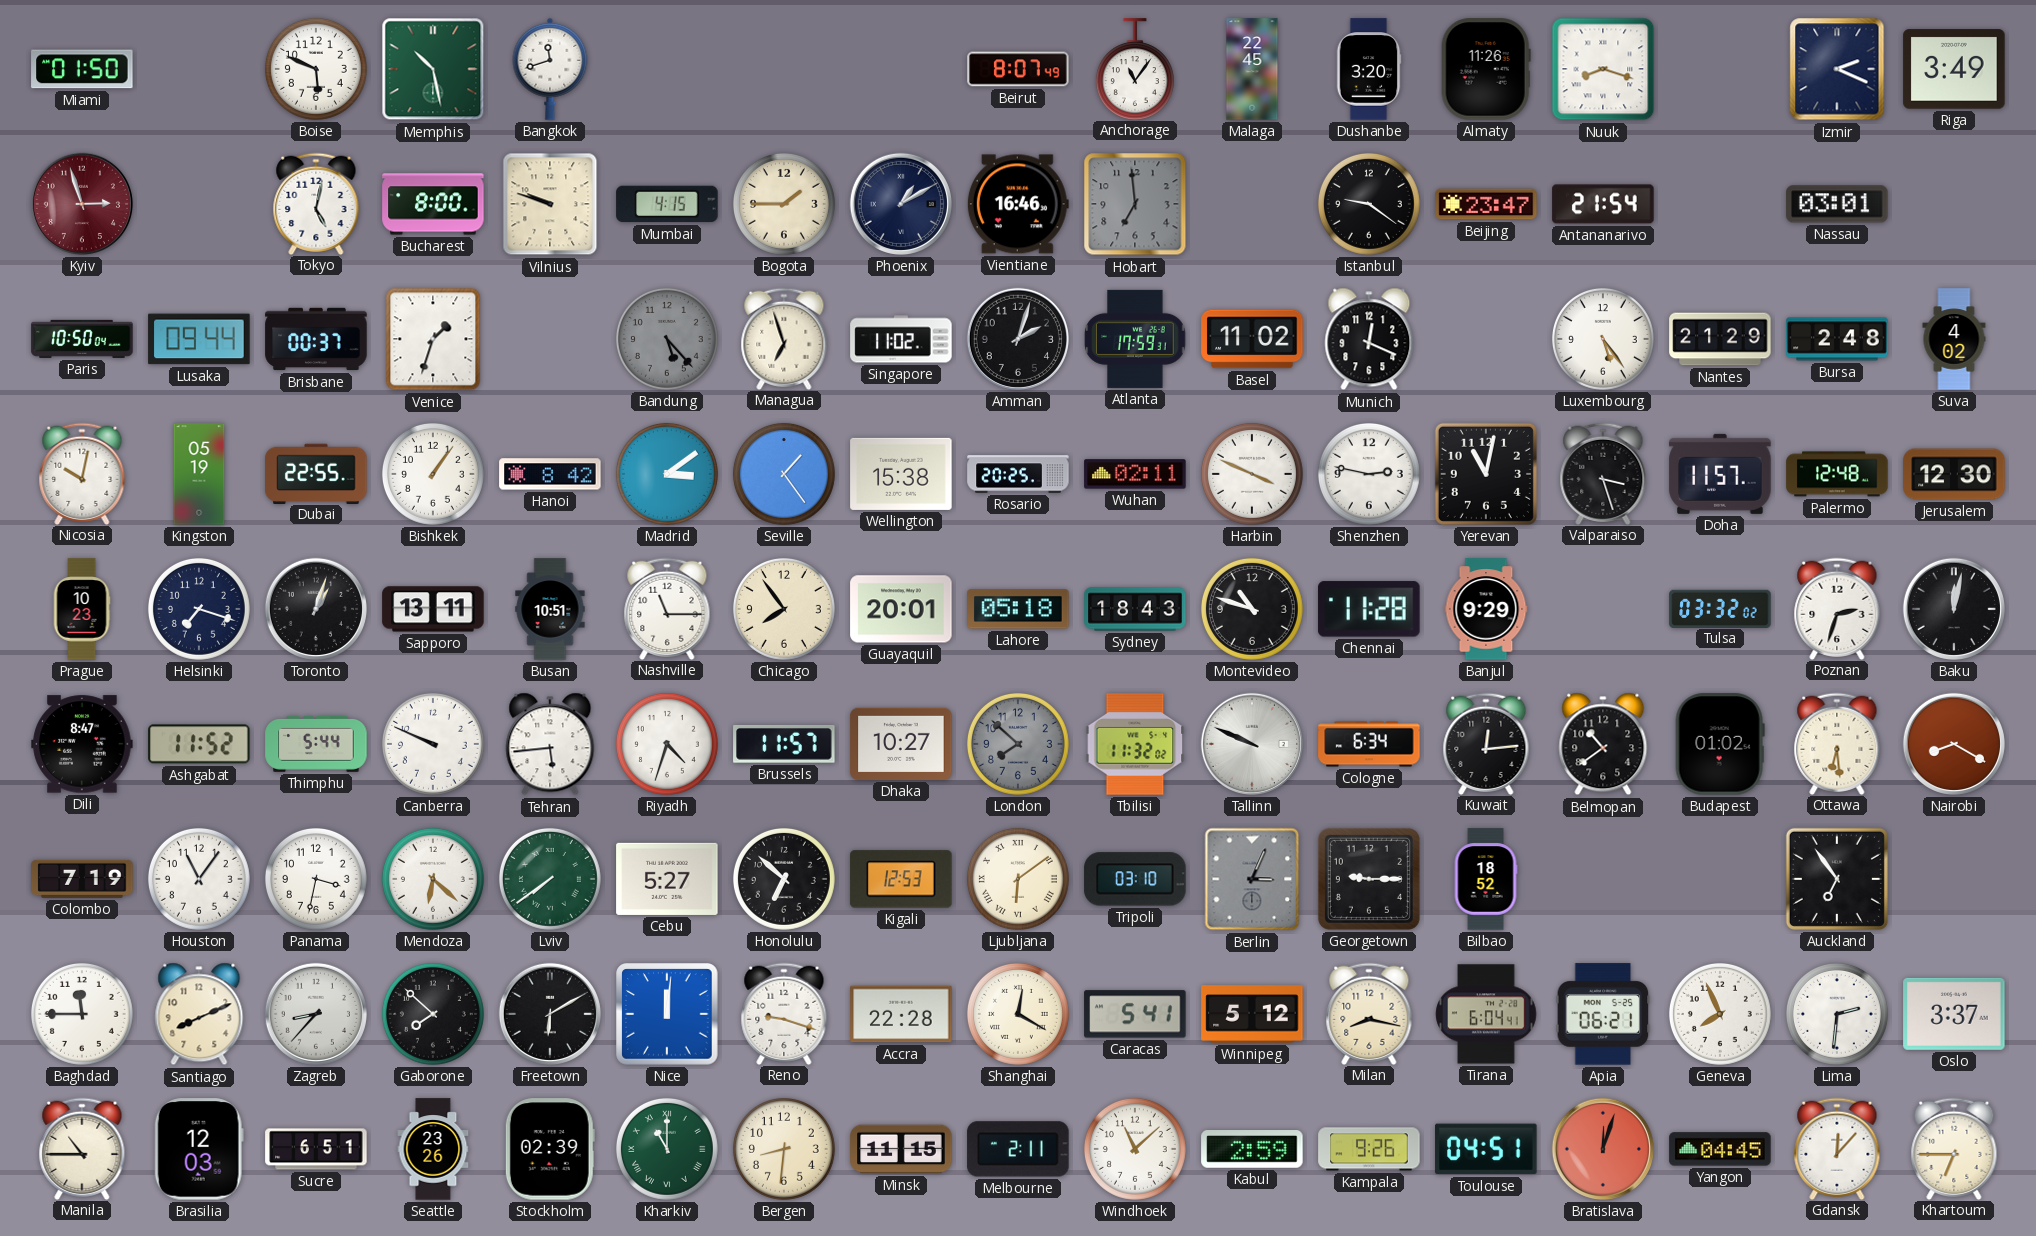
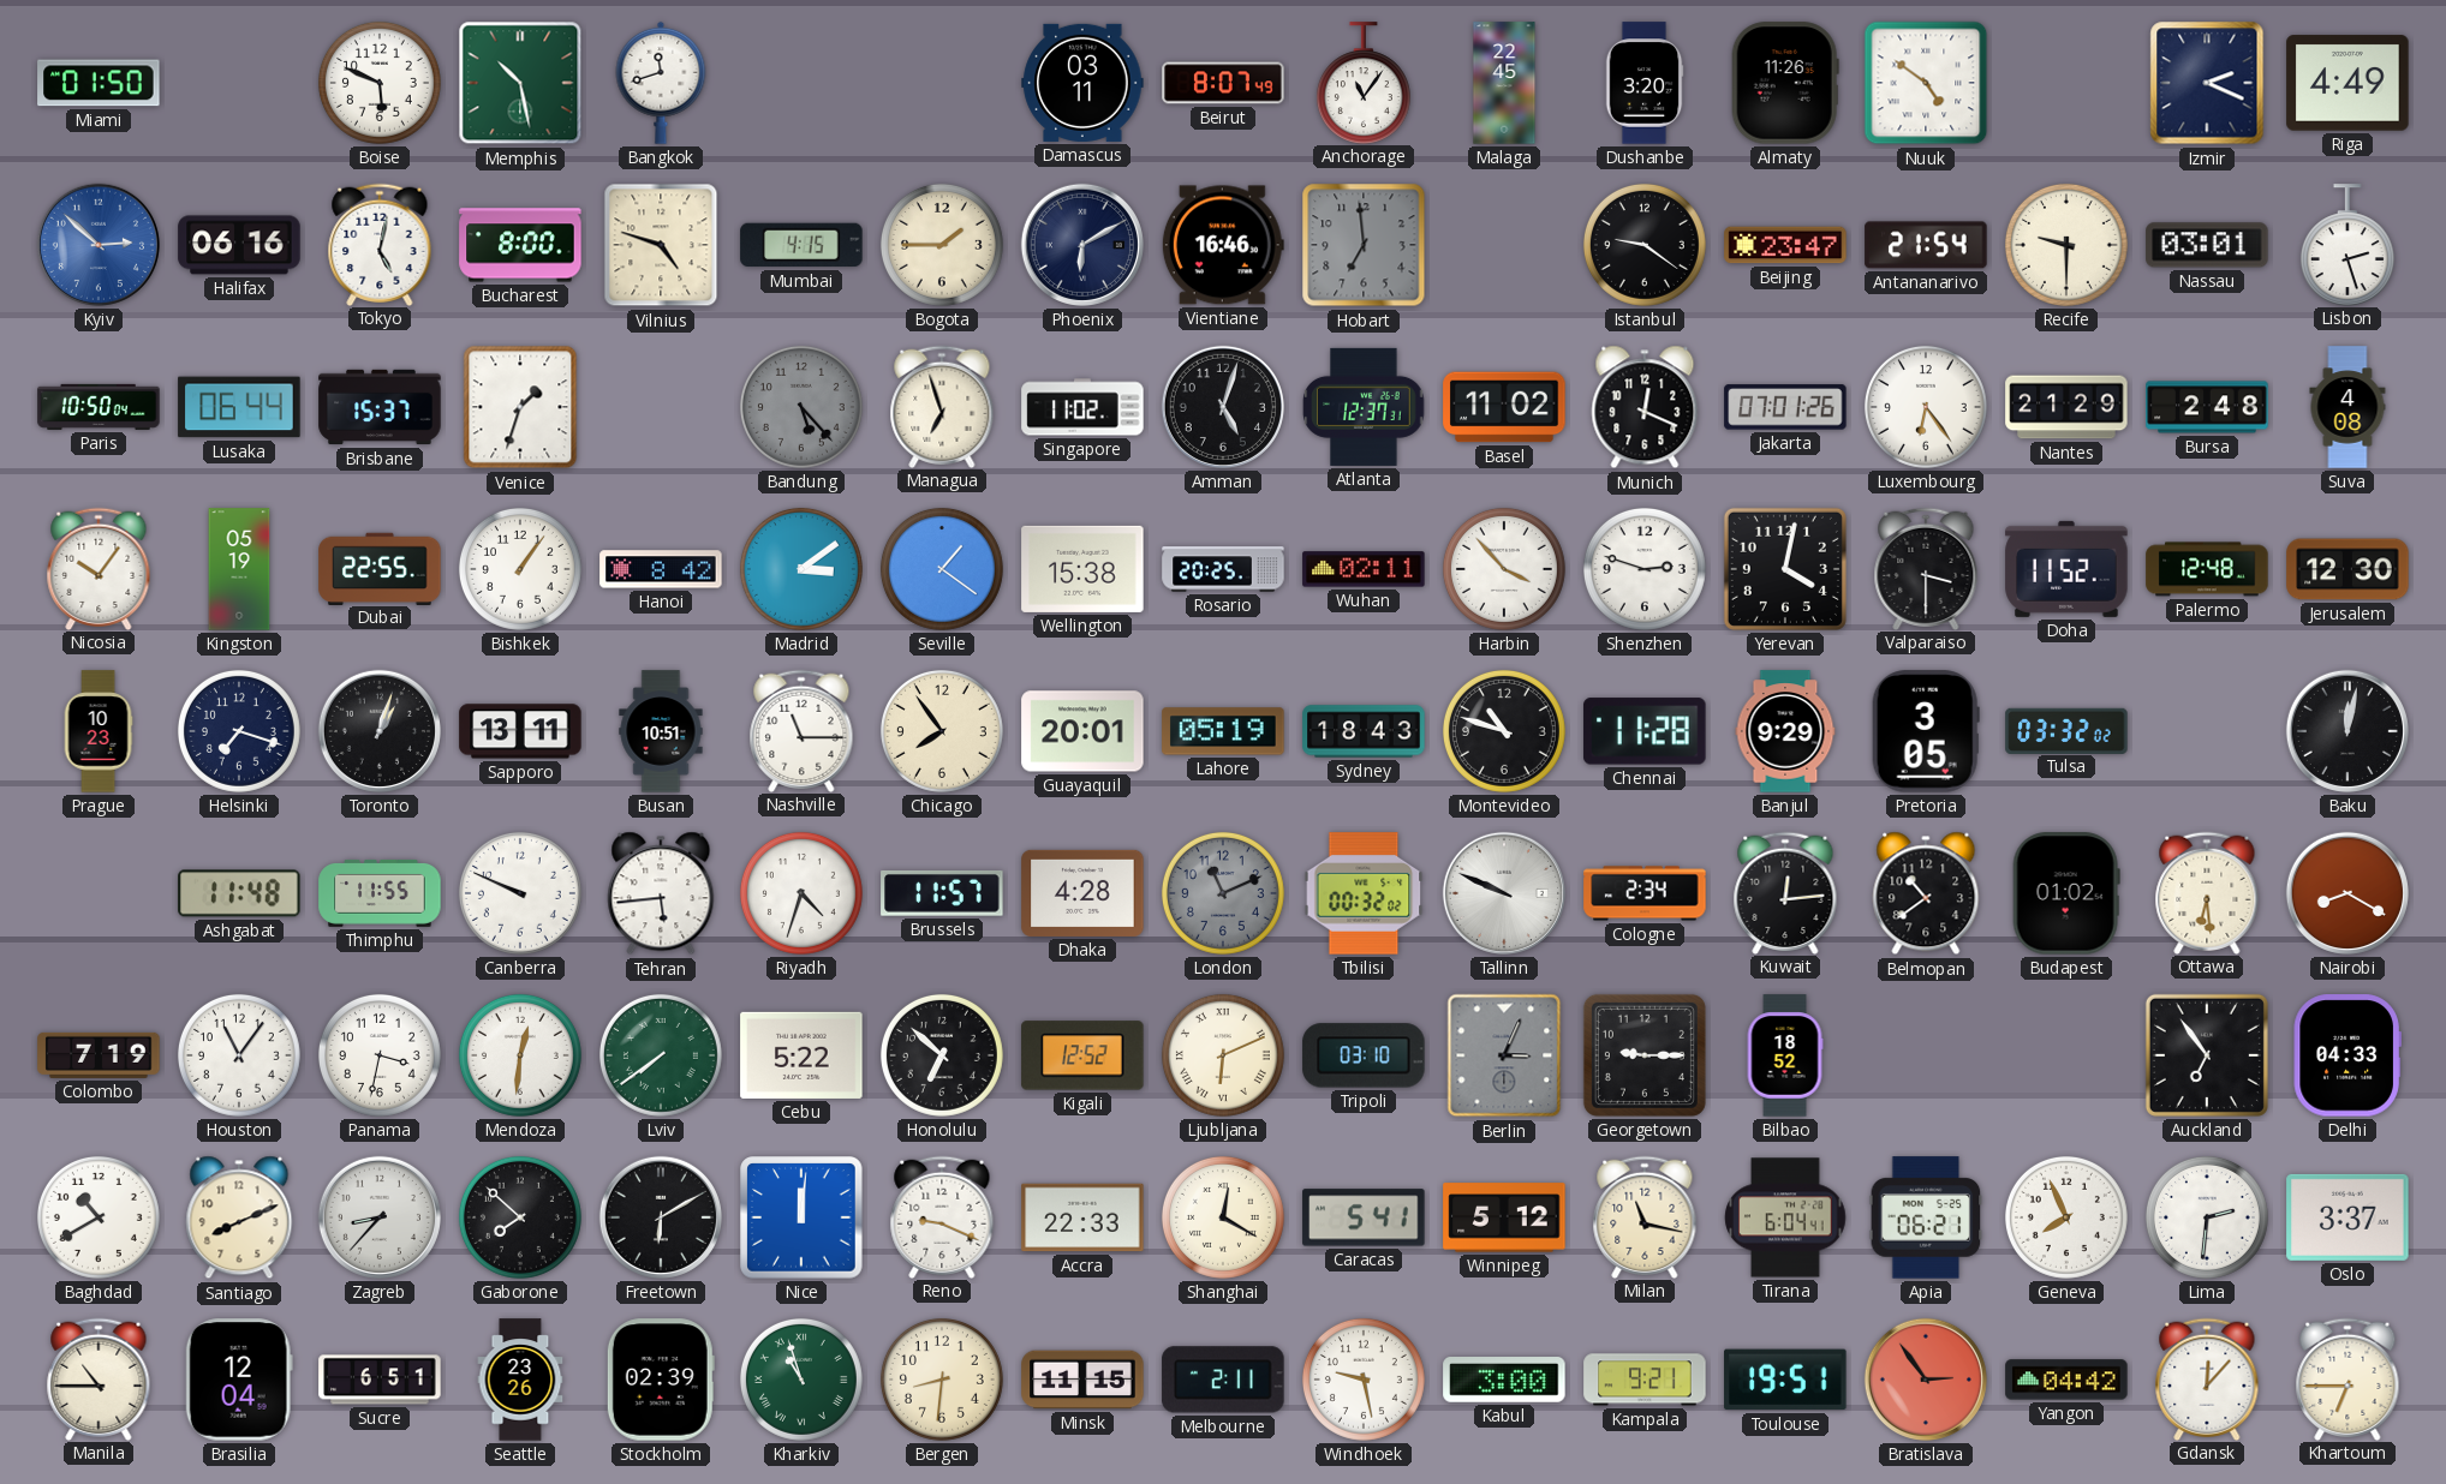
Damascus: none -> 03:11
Nuuk: 8:18 -> 4:51
Riga: 3:49 -> 4:49
Kyiv: 2:57 -> 2:52
Kyiv dial: burgundy -> blue
Halifax: none -> 06:16
Vilnius: 9:48 -> 4:48
Phoenix: 1:10 -> 6:10
Recife: none -> 9:30
Lisbon: none -> 2:27
Lusaka: 09:44 -> 06:44
Brisbane: 00:37 -> 15:37
Amman: 2:03 -> 5:03
Atlanta: 17:59 -> 12:37
Jakarta: none -> 07:01
Luxembourg: 5:24 -> 6:24
Suva: 4:02 -> 4:08
Nicosia: 10:02 -> 10:06
Seville: 1:24 -> 1:21
Harbin: 3:49 -> 3:53
Shenzhen: 2:47 -> 2:48
Yerevan: 11:02 -> 4:02
Valparaiso: 3:27 -> 3:30
Doha: 11:57 -> 11:52
Lahore: 05:18 -> 05:19
Pretoria: none -> 3:05
Poznan: 2:33 -> none
Dili: 8:47 -> none
Ashgabat: 11:52 -> 11:48
Thimphu: 5:44 -> 11:55
Dhaka: 10:27 -> 4:28
London: 7:52 -> 11:11
Tbilisi: 11:32 -> 00:32
Cologne: 6:34 -> 2:34
Mendoza: 6:22 -> 12:31
Cebu: 5:27 -> 5:22
Kigali: 12:53 -> 12:52
Ljubljana: 6:09 -> 6:11
Delhi: none -> 04:33
Baghdad: 11:45 -> 10:40
Reno: 9:18 -> 9:19
Accra: 22:28 -> 22:33
Milan: 8:17 -> 11:17
Brasilia: 12:03 -> 12:04
Kharkiv: 11:00 -> 10:57
Windhoek: 11:08 -> 9:28
Kabul: 2:59 -> 3:00
Kampala: 9:26 -> 9:21
Toulouse: 04:51 -> 19:51
Bratislava: 12:03 -> 2:54
Yangon: 04:45 -> 04:42
